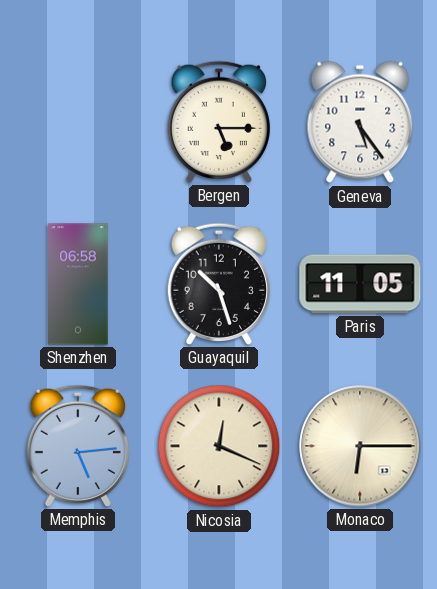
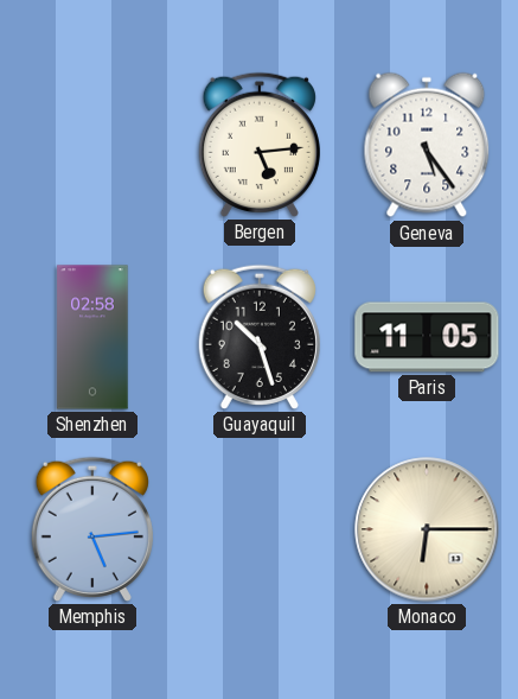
Bergen: 5:15 -> 5:14
Shenzhen: 06:58 -> 02:58
Nicosia: 12:19 -> none
